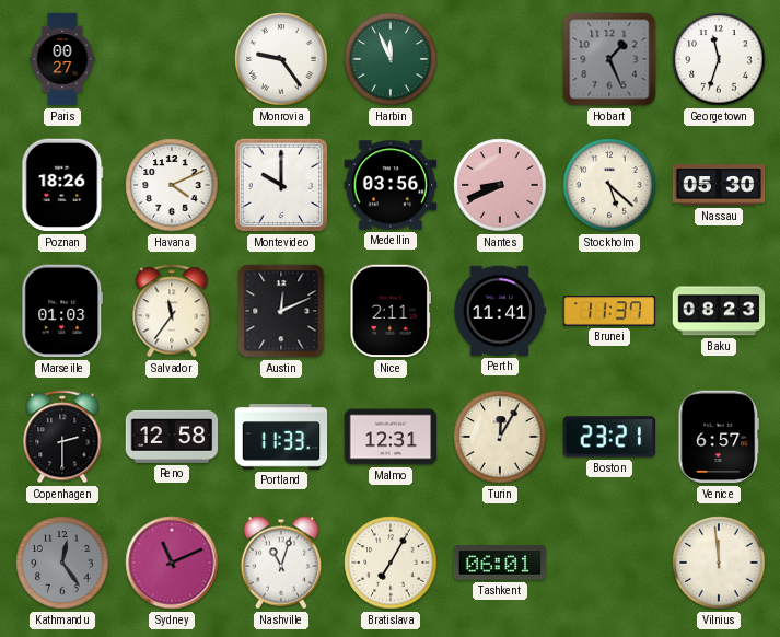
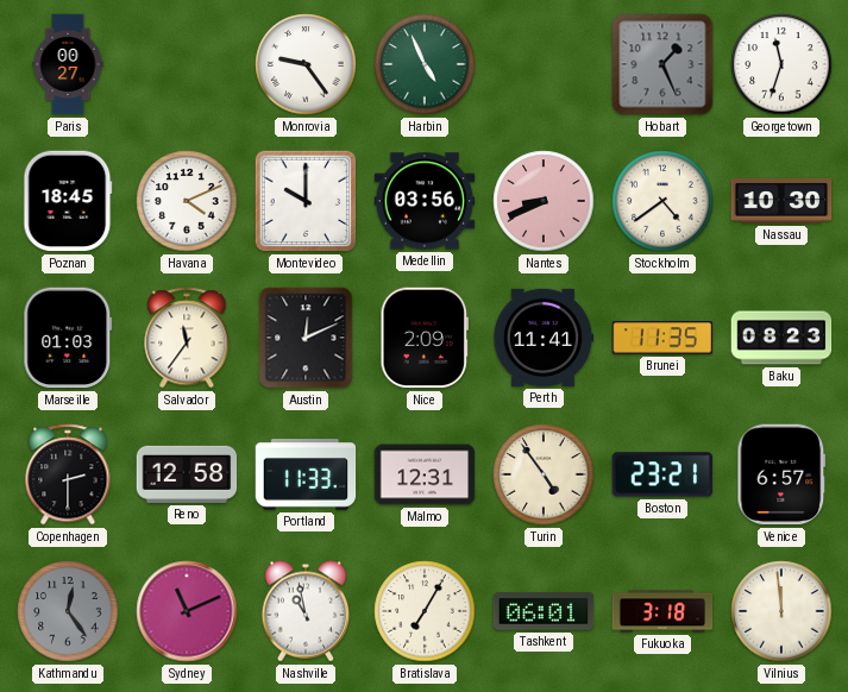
Harbin: 11:56 -> 4:56
Poznan: 18:26 -> 18:45
Stockholm: 5:22 -> 4:39
Nassau: 05:30 -> 10:30
Nice: 2:11 -> 2:09
Brunei: 11:37 -> 11:35
Turin: 12:05 -> 4:54
Nashville: 11:03 -> 10:58
Fukuoka: none -> 3:18
